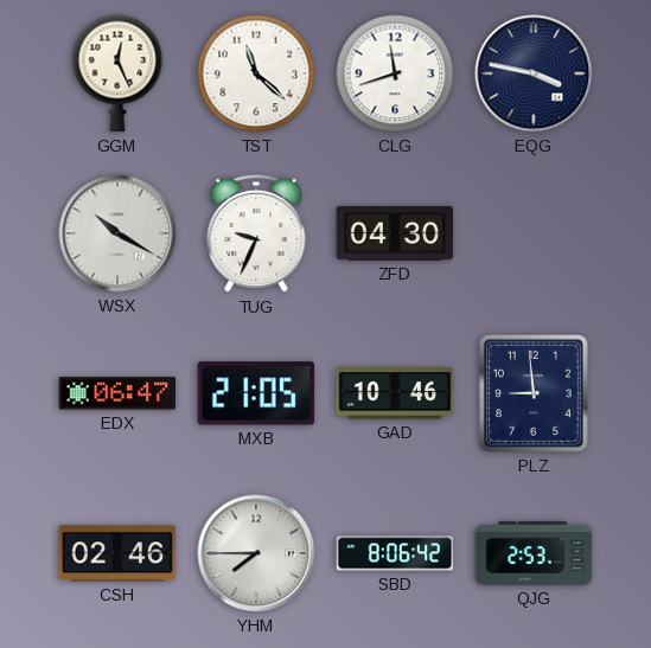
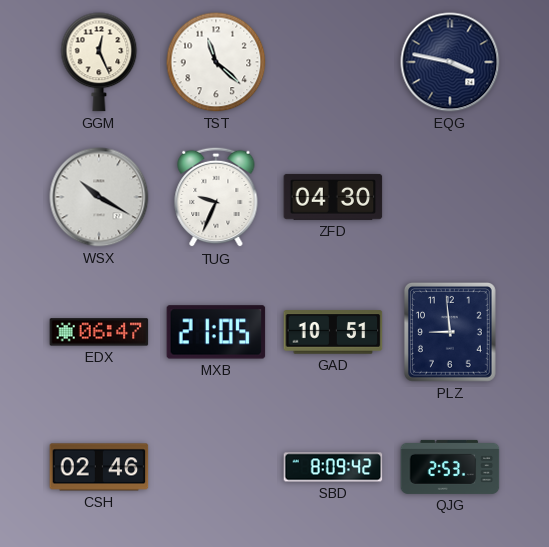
CLG: 11:42 -> none
GAD: 10:46 -> 10:51
YHM: 7:45 -> none
SBD: 8:06 -> 8:09
